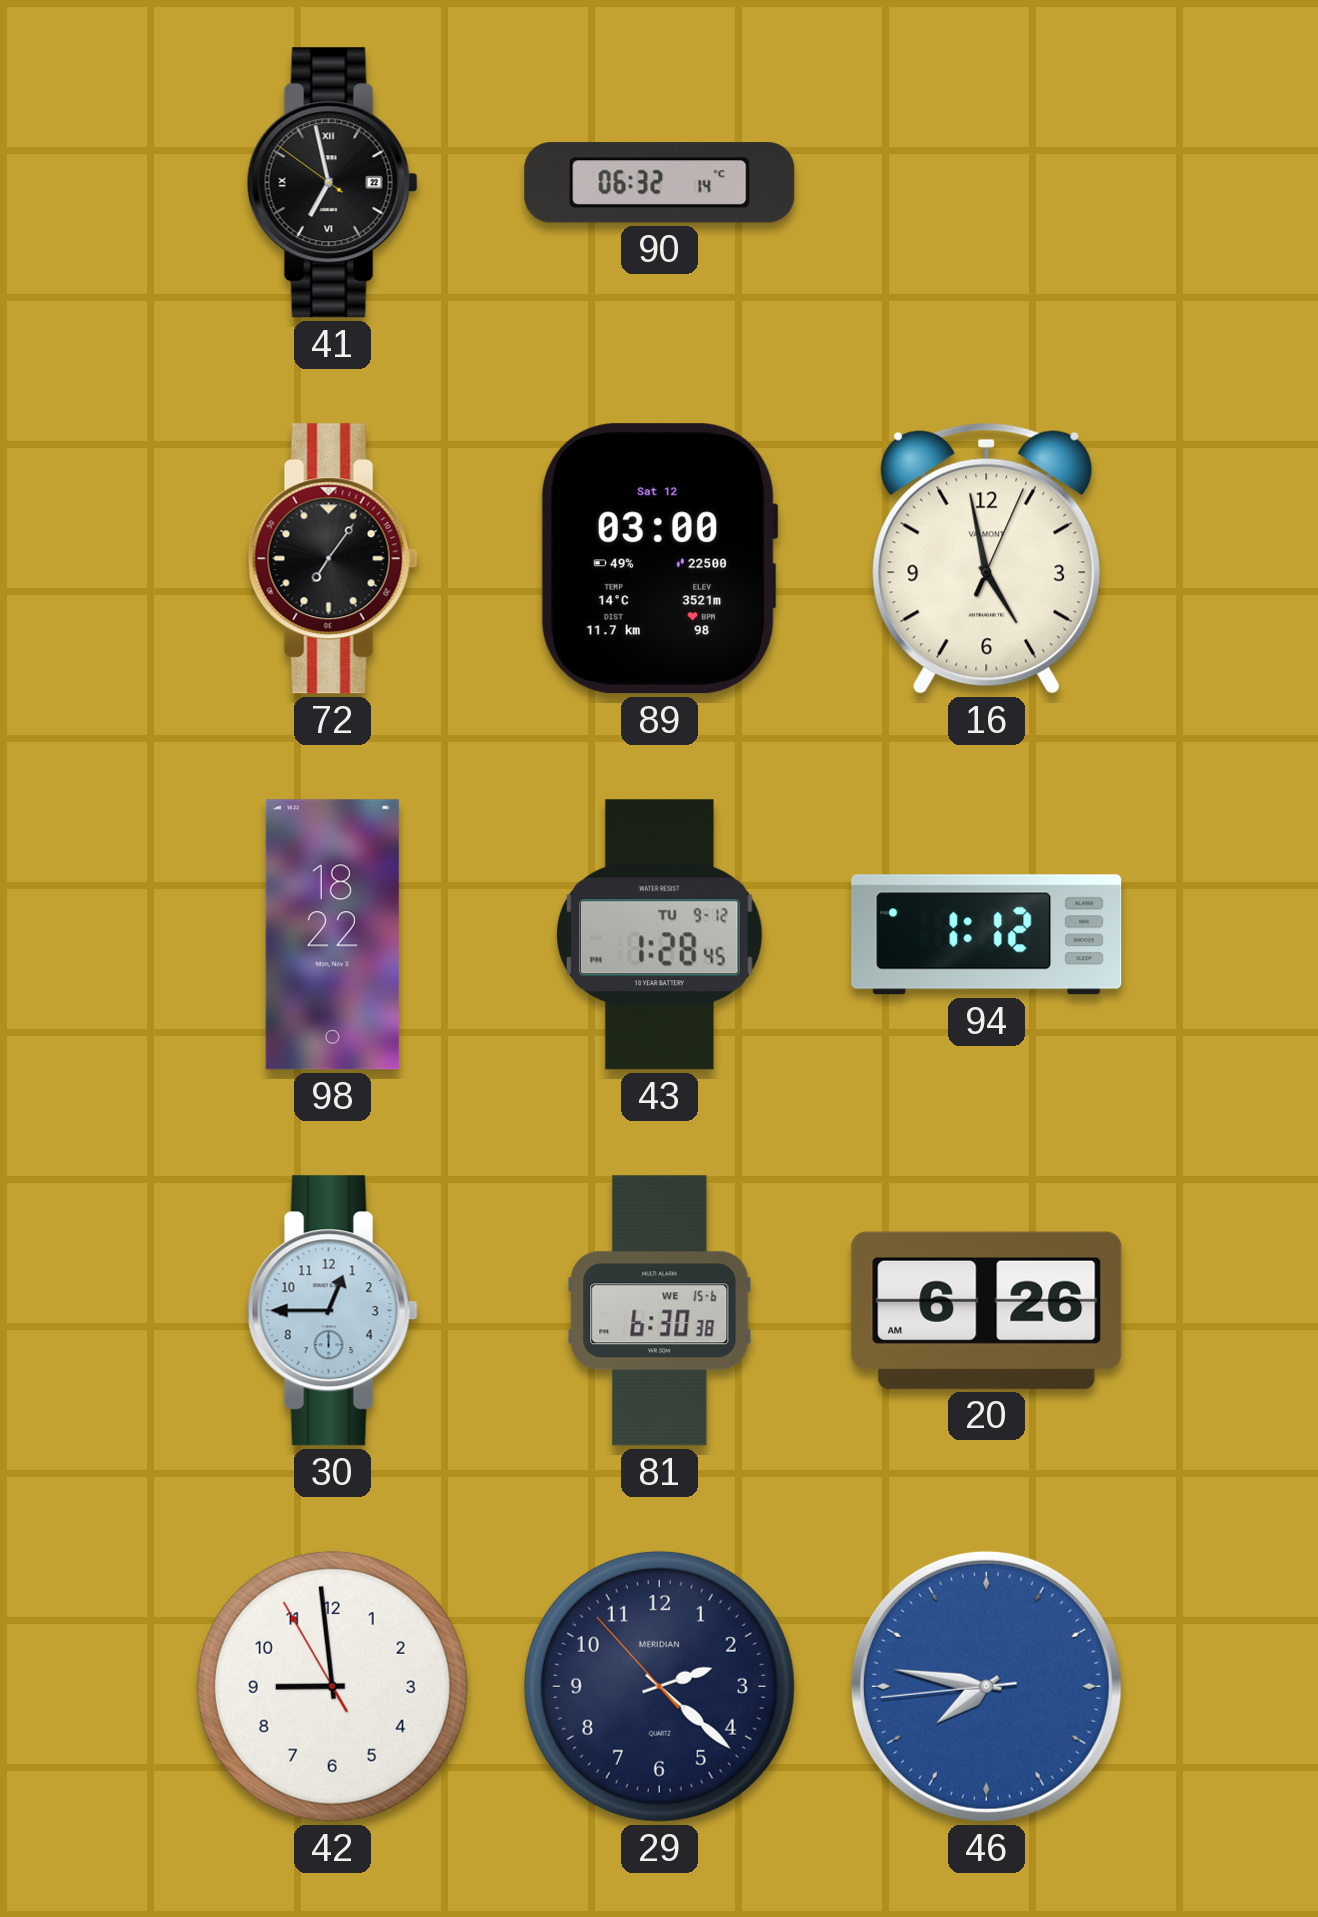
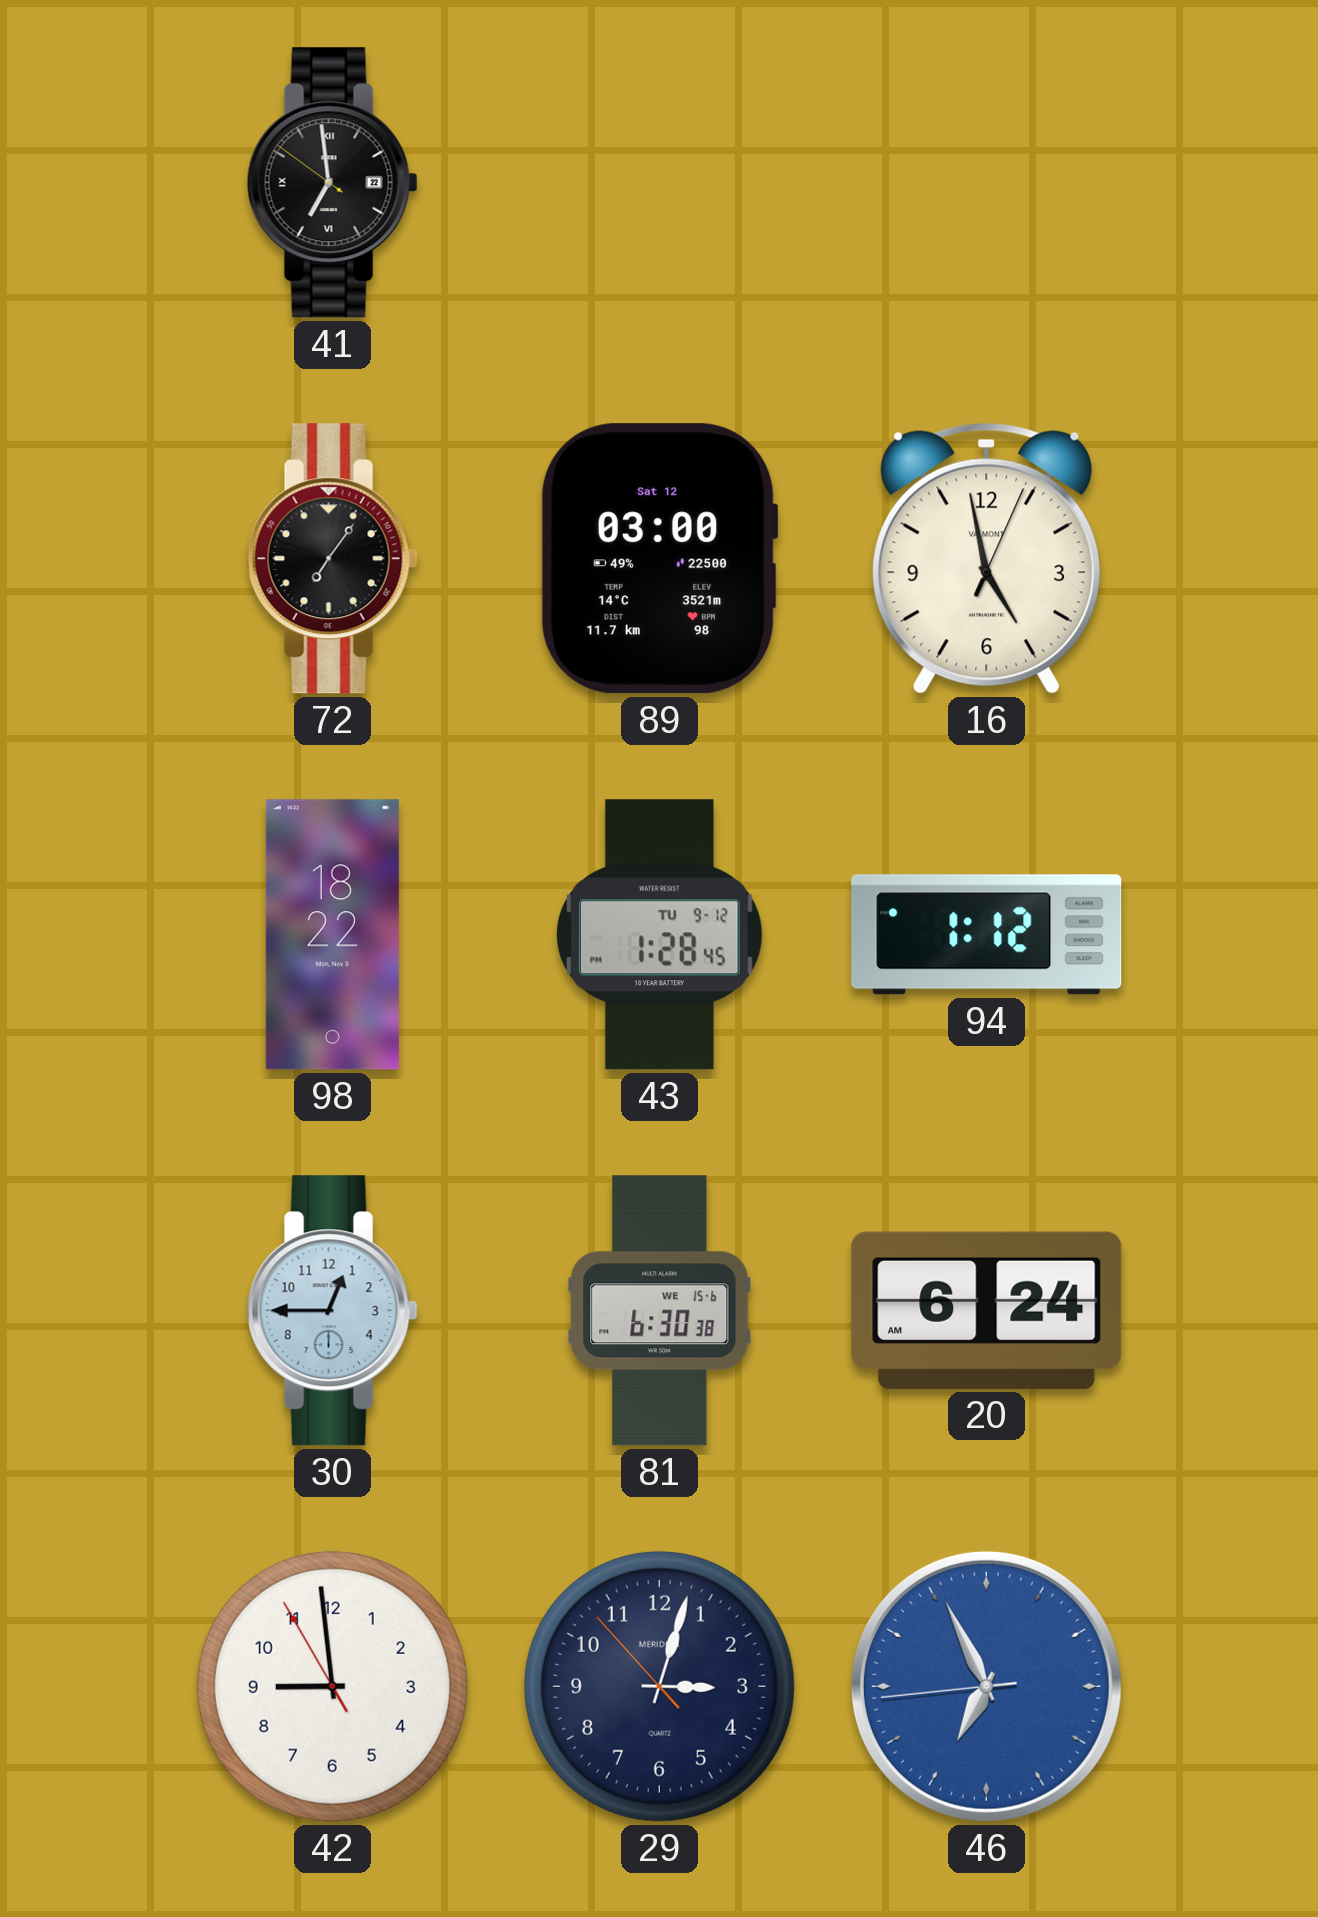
41: 6:57 -> 6:58
90: 06:32 -> none
20: 6:26 -> 6:24
29: 2:21 -> 3:02
46: 7:46 -> 6:55
